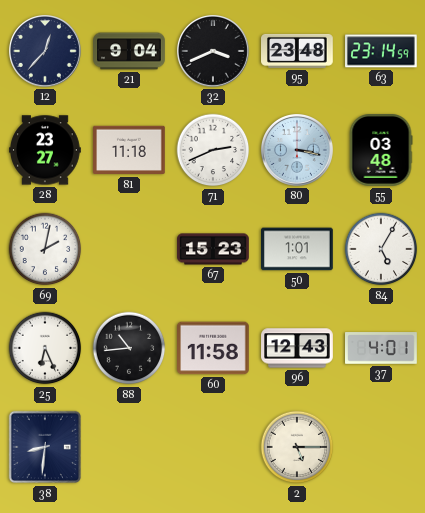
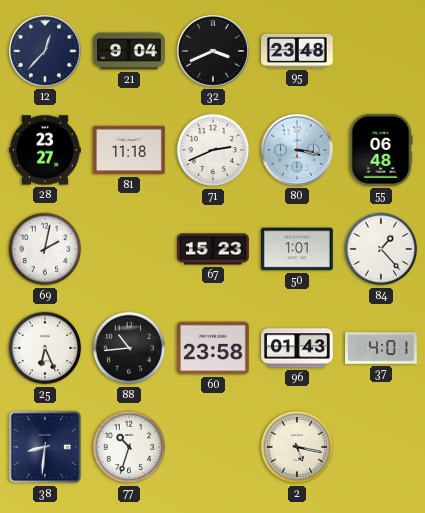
63: 23:14 -> none
55: 03:48 -> 06:48
84: 5:05 -> 1:23
60: 11:58 -> 23:58
96: 12:43 -> 01:43
77: none -> 10:33
2: 5:15 -> 5:17
